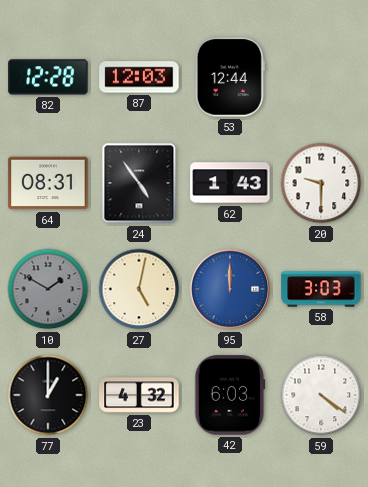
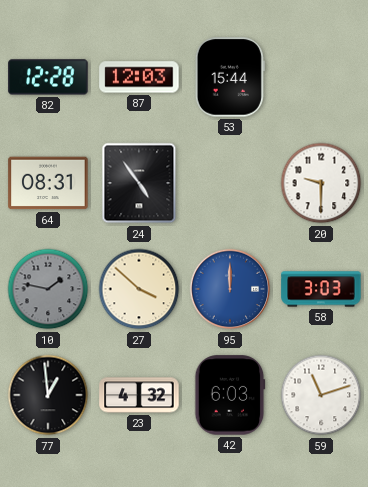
53: 12:44 -> 15:44
62: 1:43 -> none
10: 1:50 -> 1:47
27: 5:02 -> 3:52
77: 1:00 -> 12:59
59: 4:21 -> 11:12
